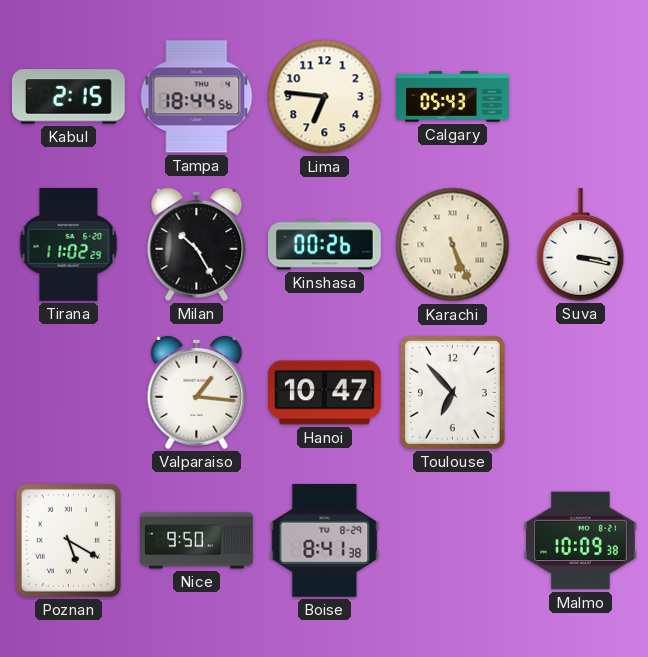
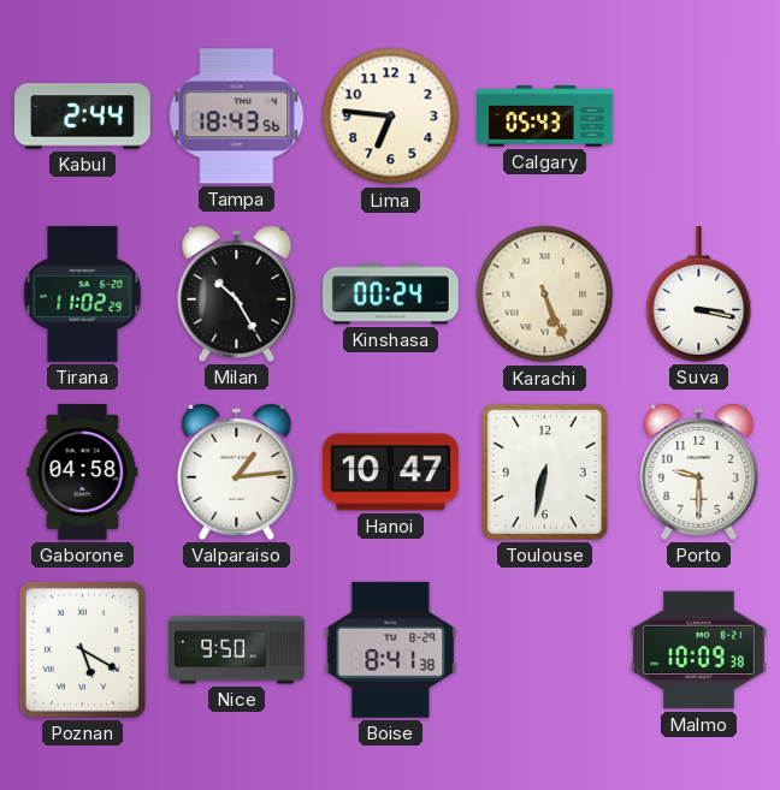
Kabul: 2:15 -> 2:44
Tampa: 18:44 -> 18:43
Kinshasa: 00:26 -> 00:24
Gaborone: none -> 04:58
Valparaiso: 1:16 -> 1:14
Toulouse: 6:53 -> 6:32
Porto: none -> 9:30
